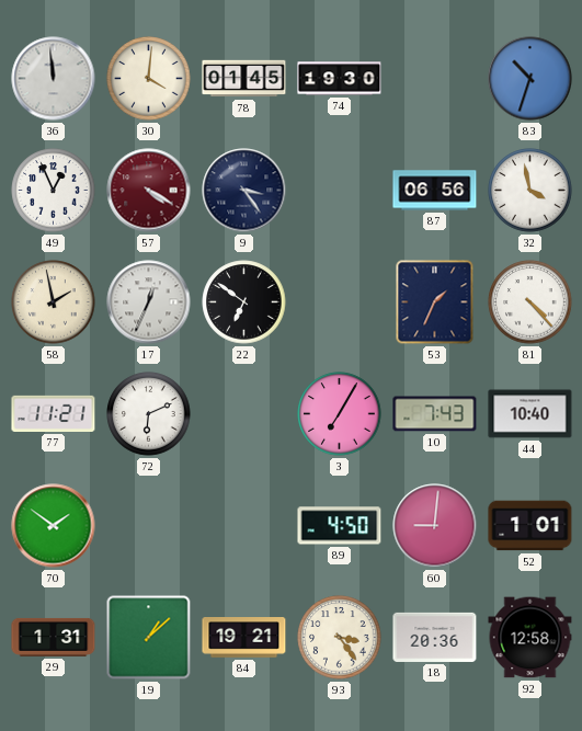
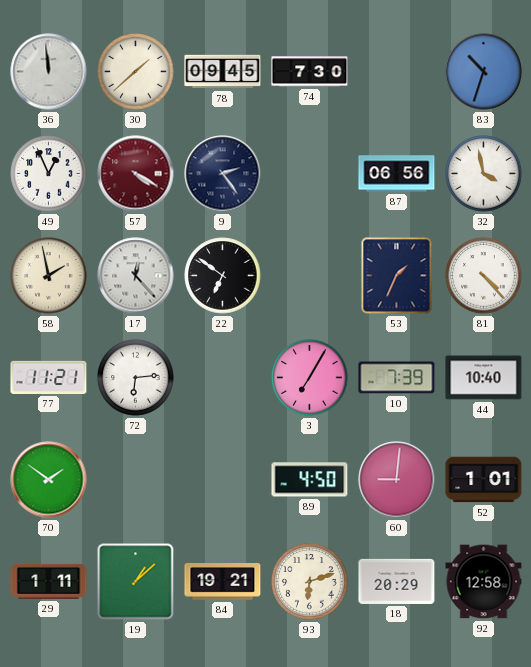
30: 4:01 -> 1:38
78: 01:45 -> 09:45
74: 19:30 -> 7:30
9: 3:24 -> 2:24
17: 12:34 -> 12:23
72: 6:11 -> 6:14
10: 7:43 -> 7:39
29: 1:31 -> 1:11
93: 3:24 -> 6:12
18: 20:36 -> 20:29
